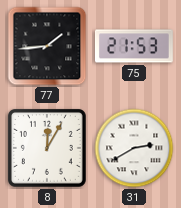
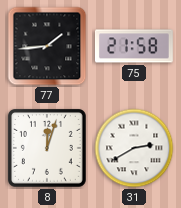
75: 21:53 -> 21:58
8: 12:05 -> 12:03
